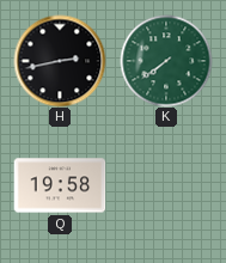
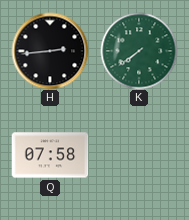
H: 2:43 -> 2:44
Q: 19:58 -> 07:58
